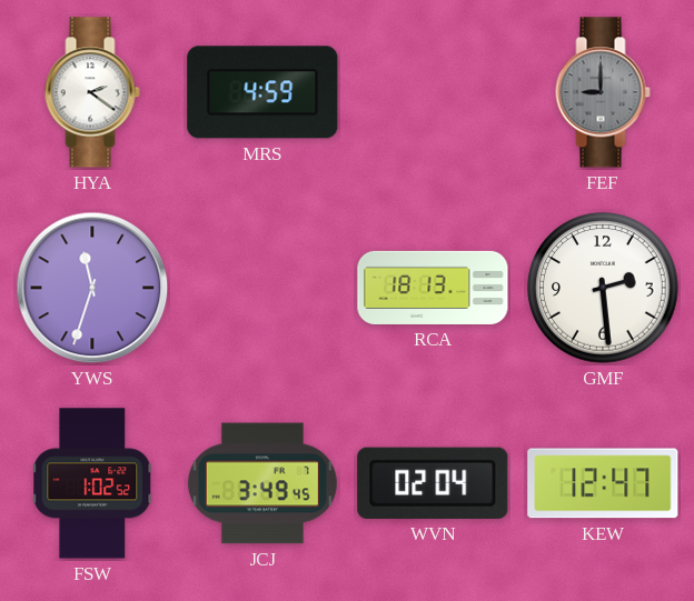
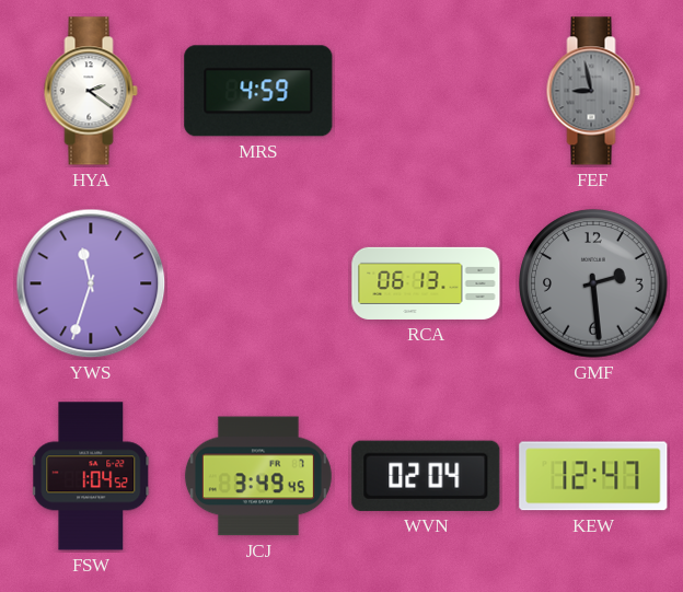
FEF: 9:00 -> 8:58
RCA: 18:13 -> 06:13
GMF dial: white -> grey
FSW: 1:02 -> 1:04
